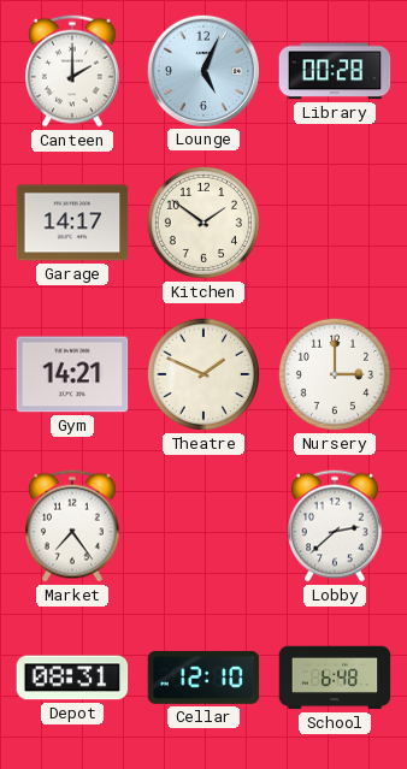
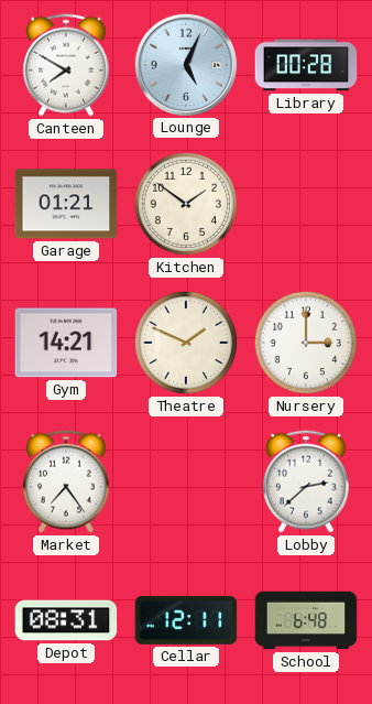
Canteen: 2:00 -> 7:50
Garage: 14:17 -> 01:21
Cellar: 12:10 -> 12:11
